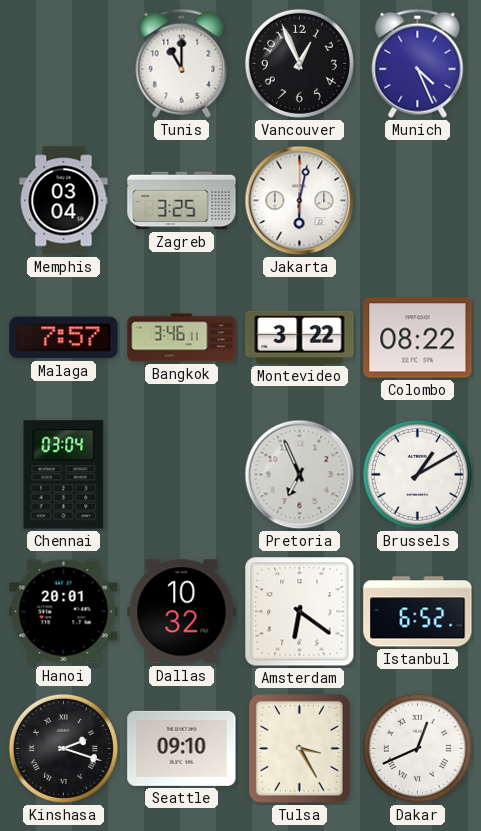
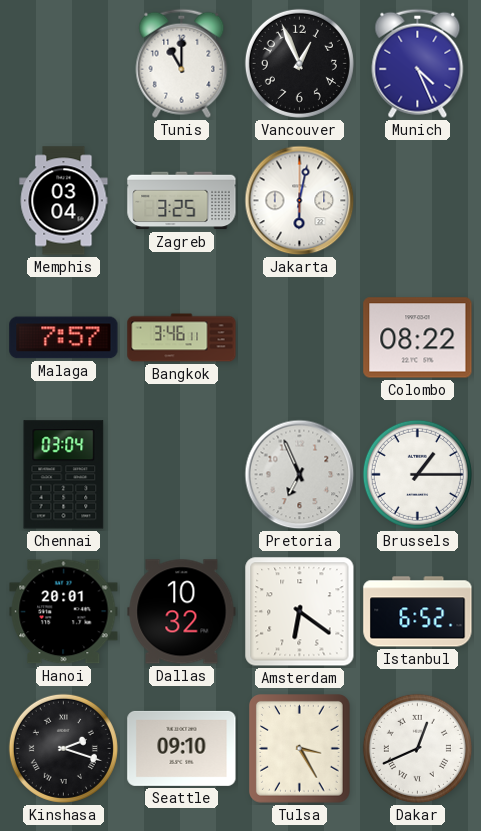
Montevideo: 3:22 -> none
Brussels: 1:10 -> 1:15
